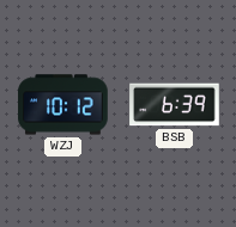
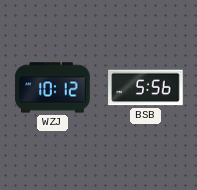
BSB: 6:39 -> 5:56
